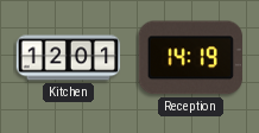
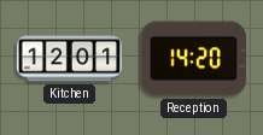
Reception: 14:19 -> 14:20
